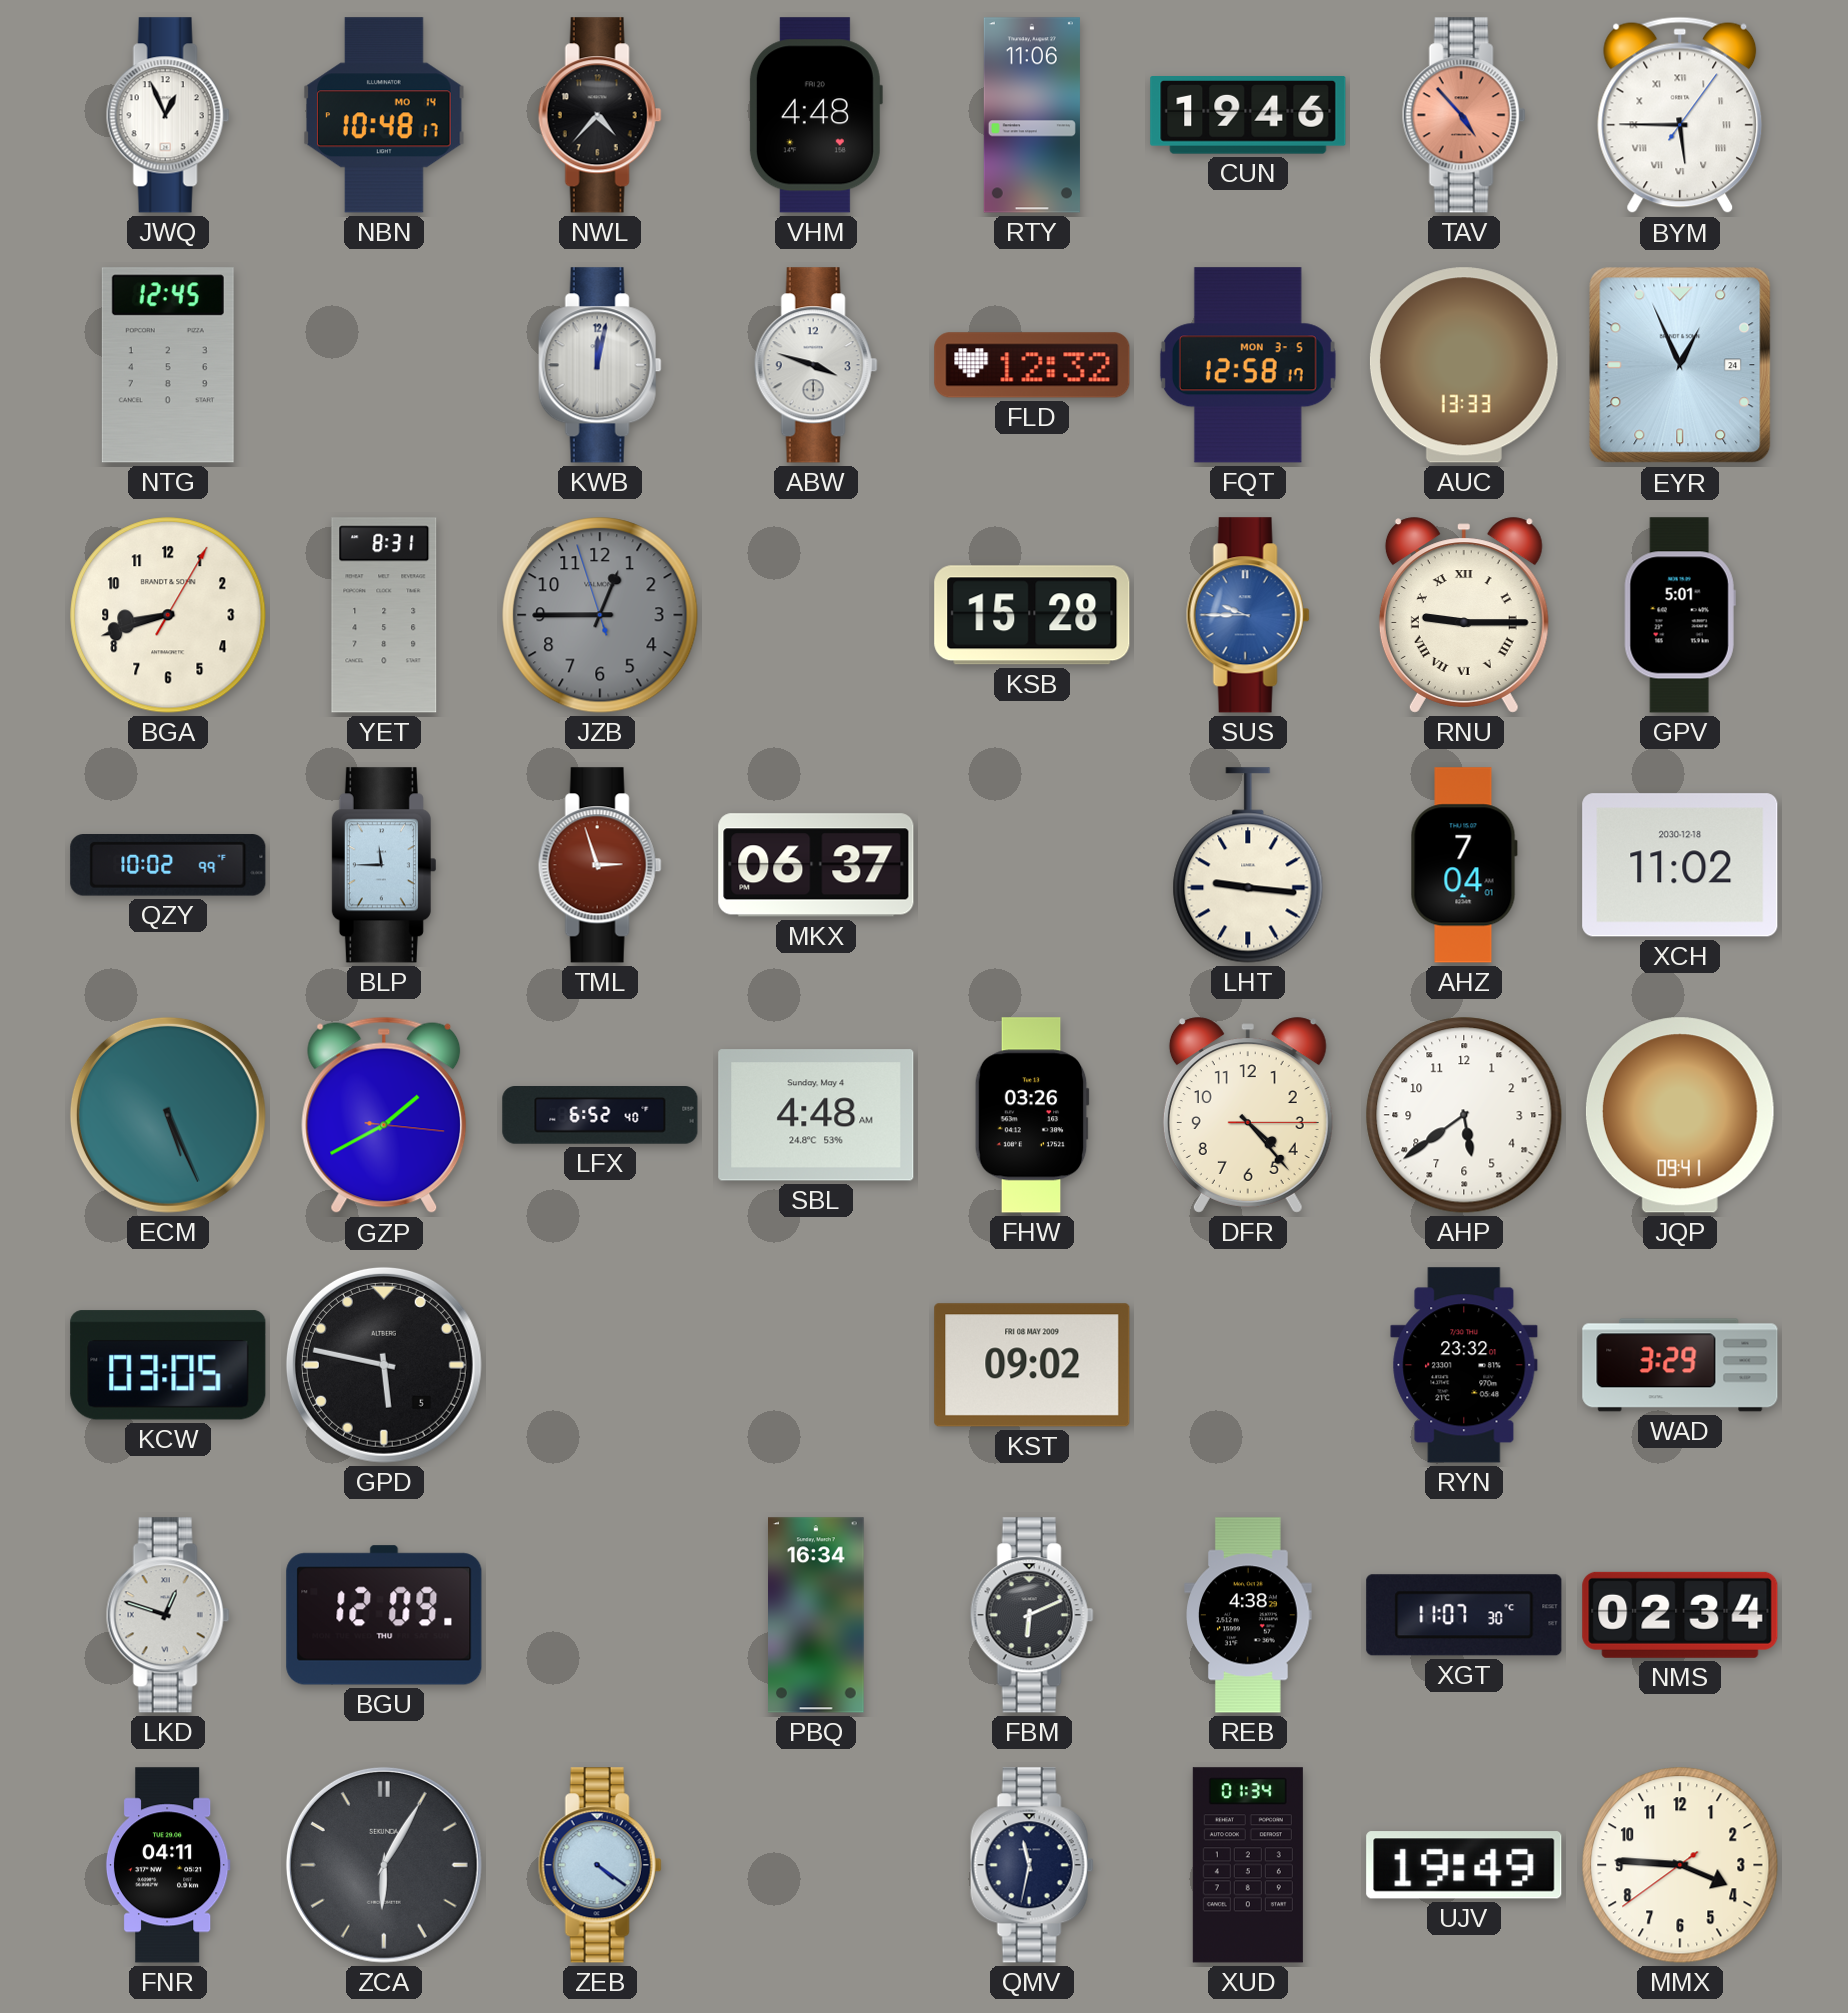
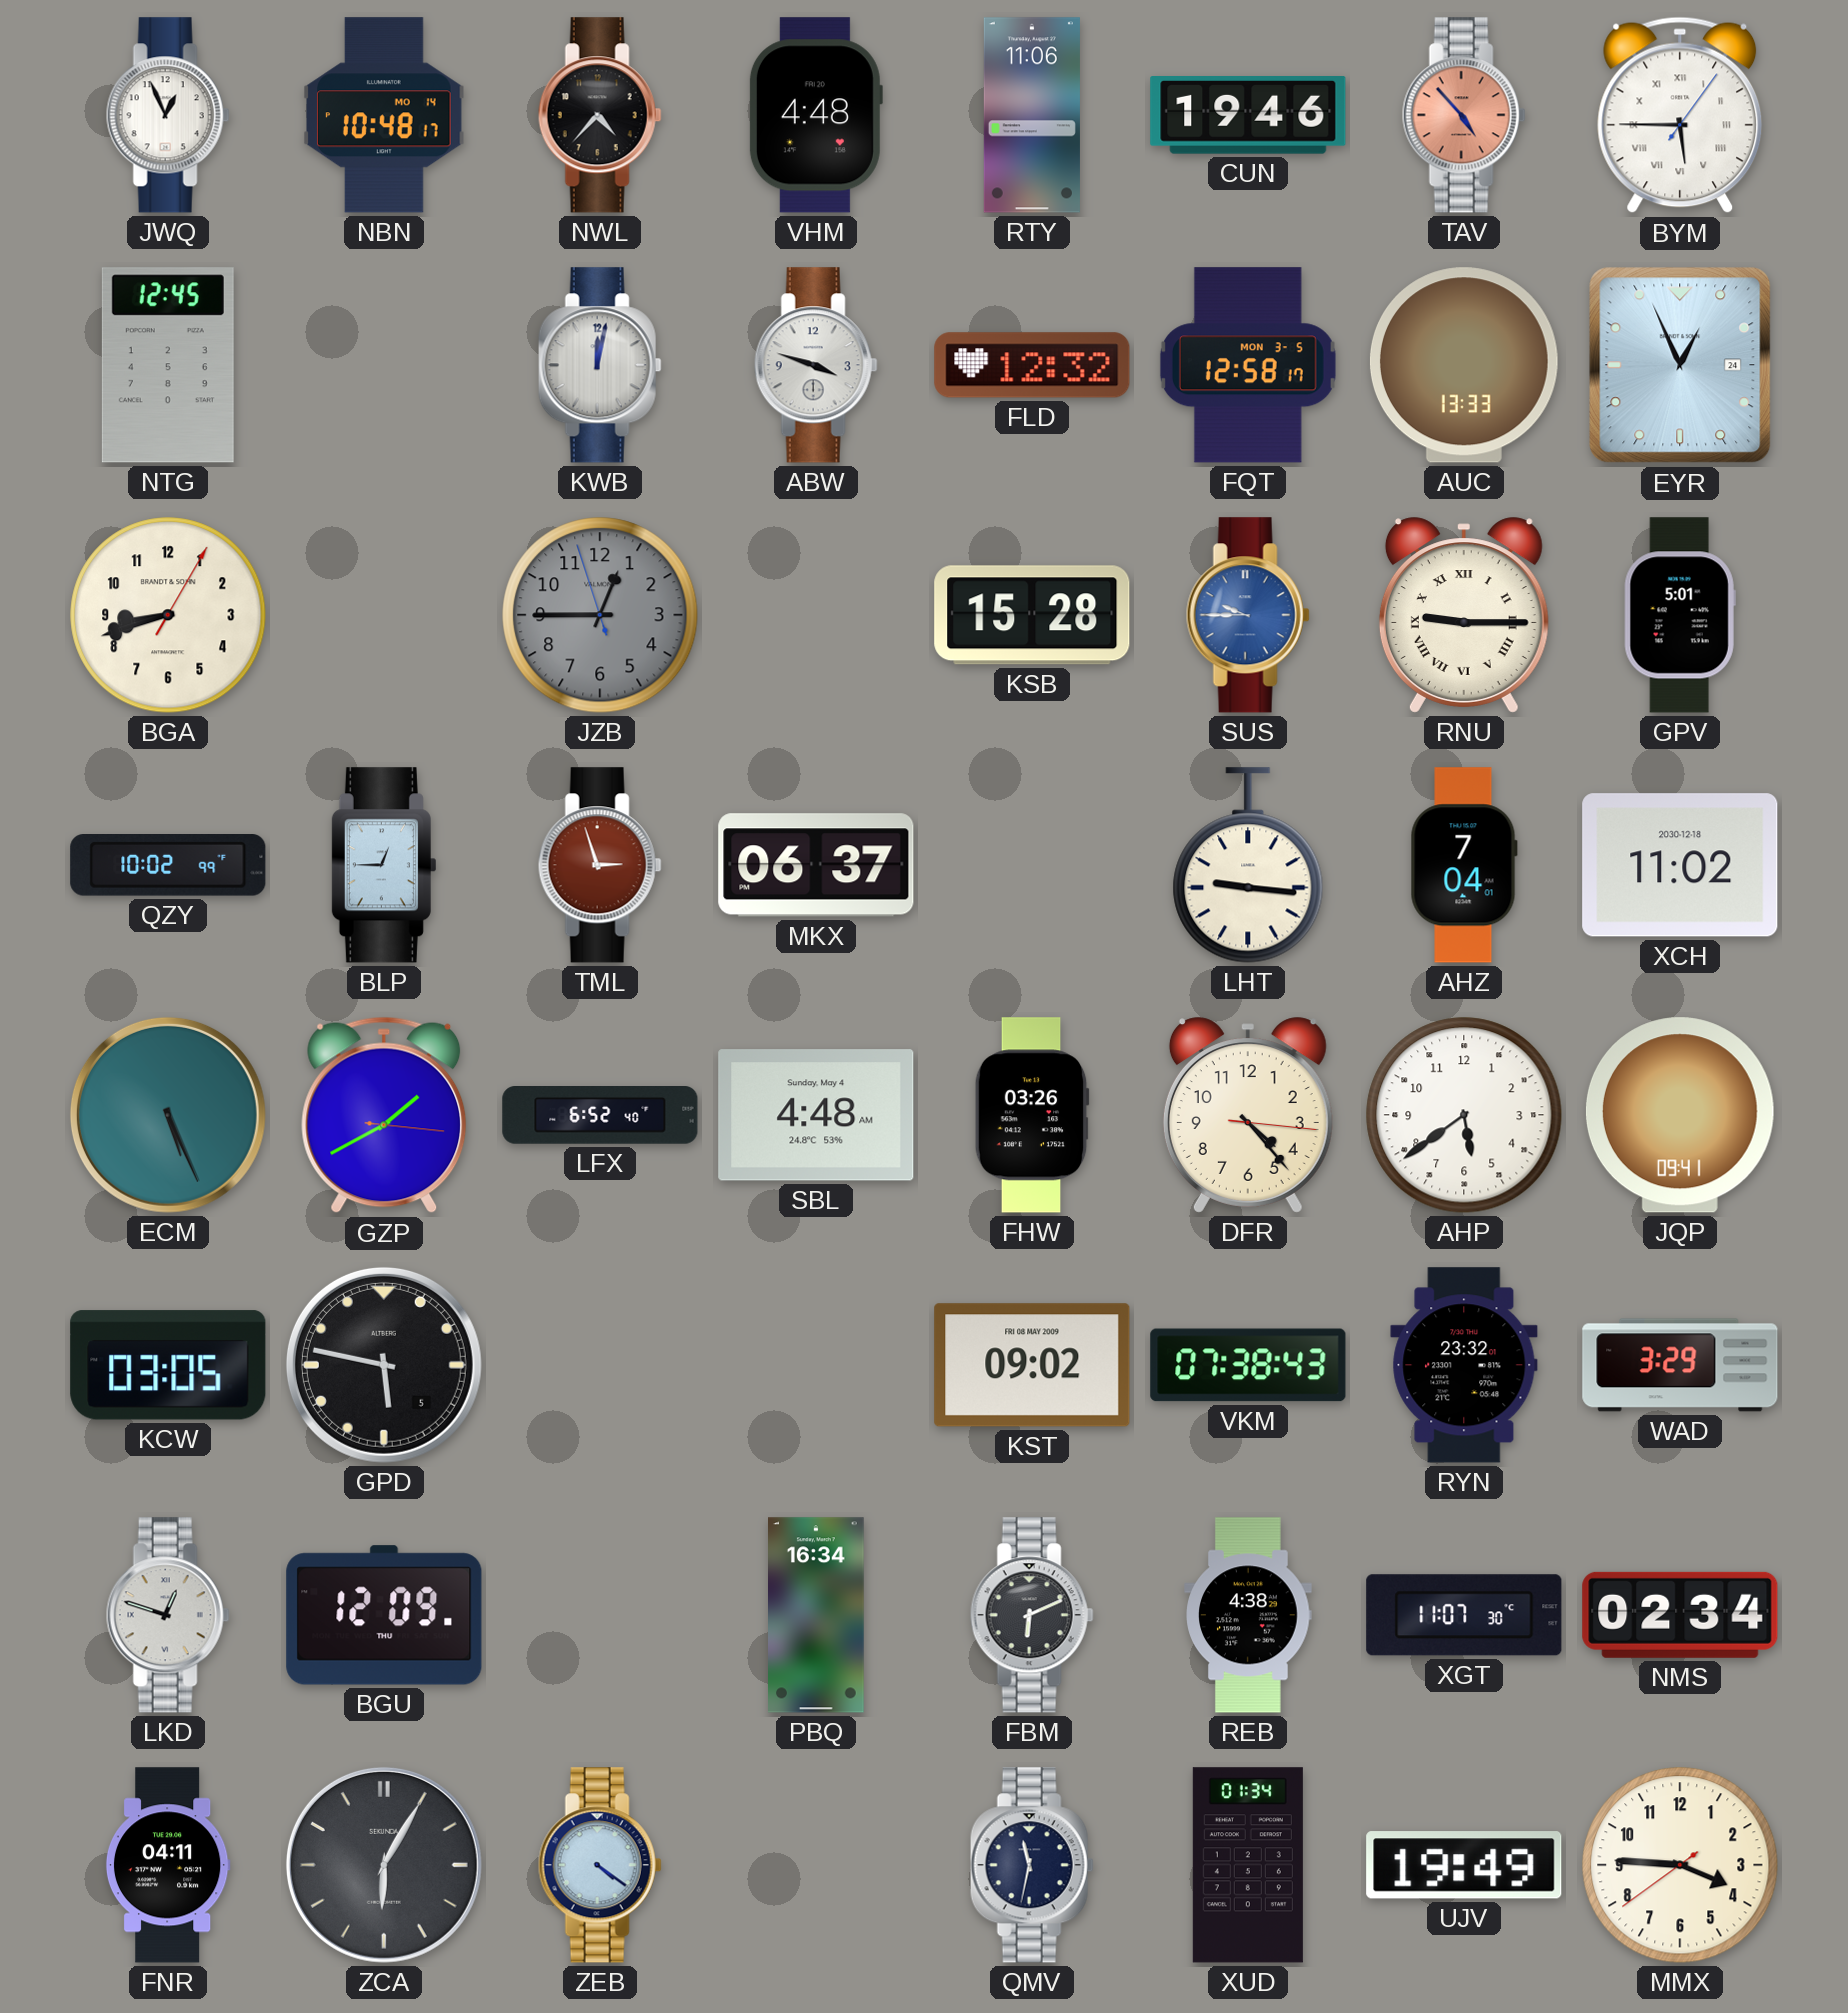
YET: 8:31 -> none
BLP: 11:45 -> 12:45
DFR: 4:23:15 -> 4:23:16
VKM: none -> 07:38
